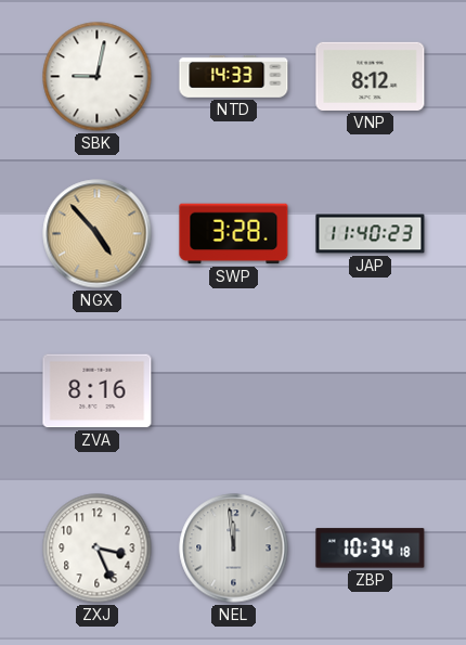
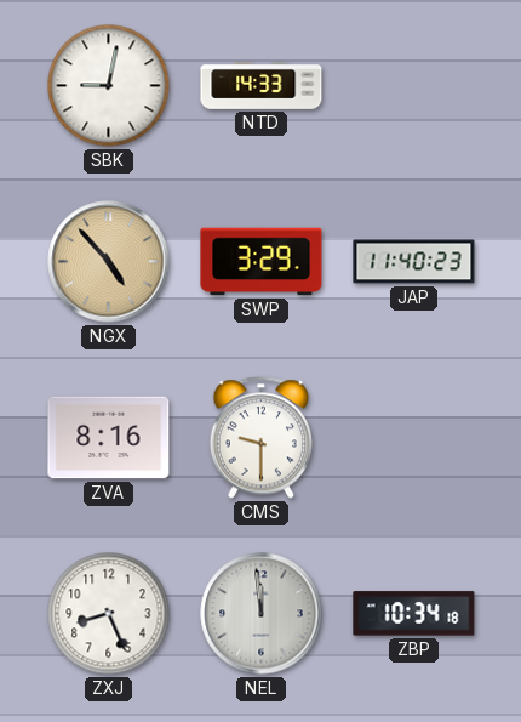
VNP: 8:12 -> none
SWP: 3:28 -> 3:29
CMS: none -> 9:30
ZXJ: 3:26 -> 8:26
